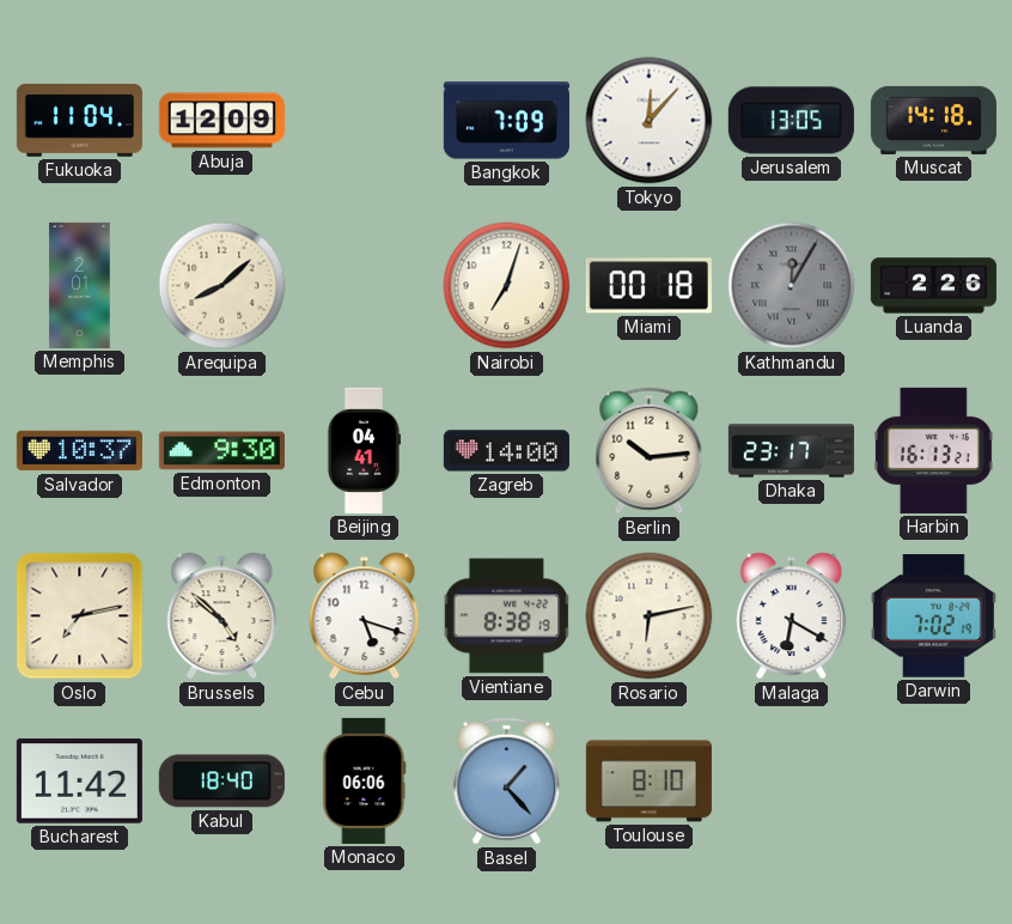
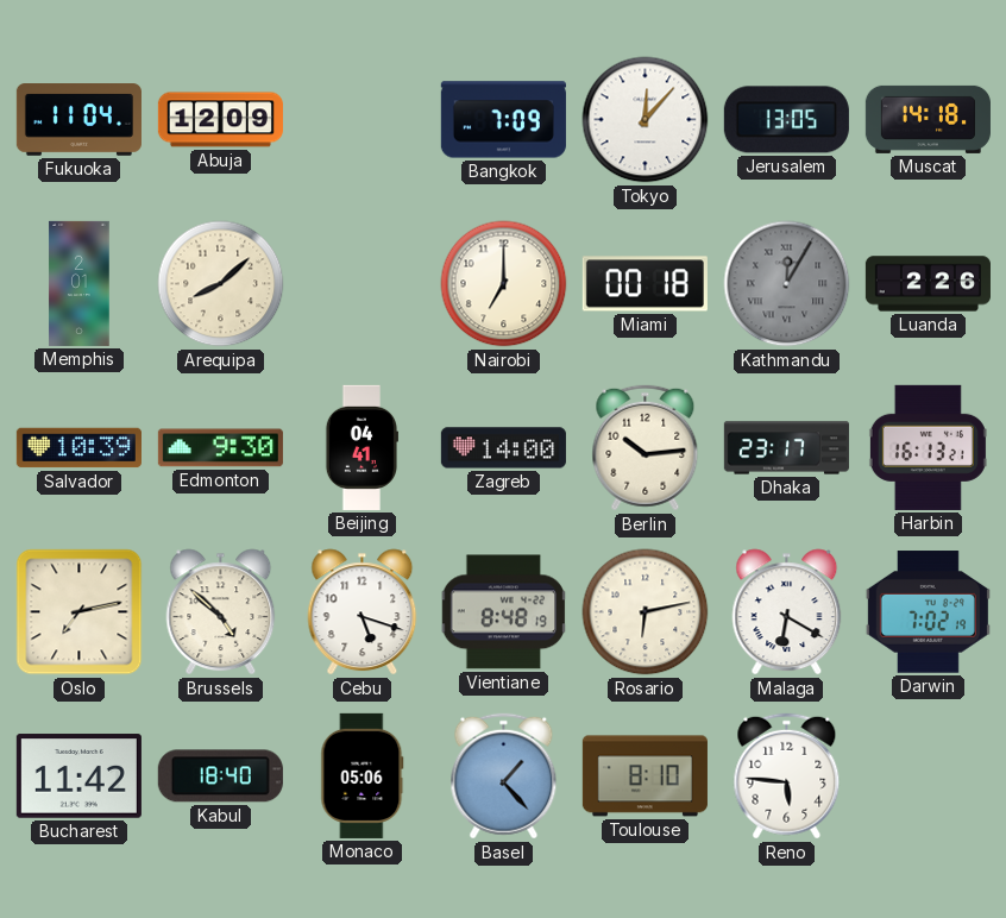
Nairobi: 7:03 -> 7:00
Salvador: 10:37 -> 10:39
Vientiane: 8:38 -> 8:48
Monaco: 06:06 -> 05:06
Reno: none -> 5:46
